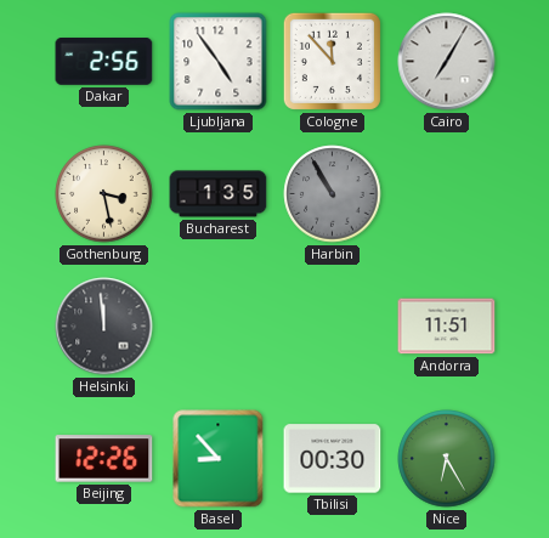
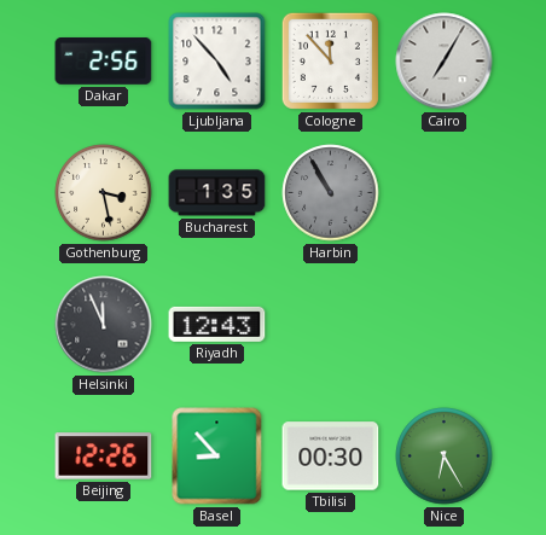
Ljubljana: 4:54 -> 4:53
Helsinki: 11:59 -> 11:56
Riyadh: none -> 12:43
Andorra: 11:51 -> none
